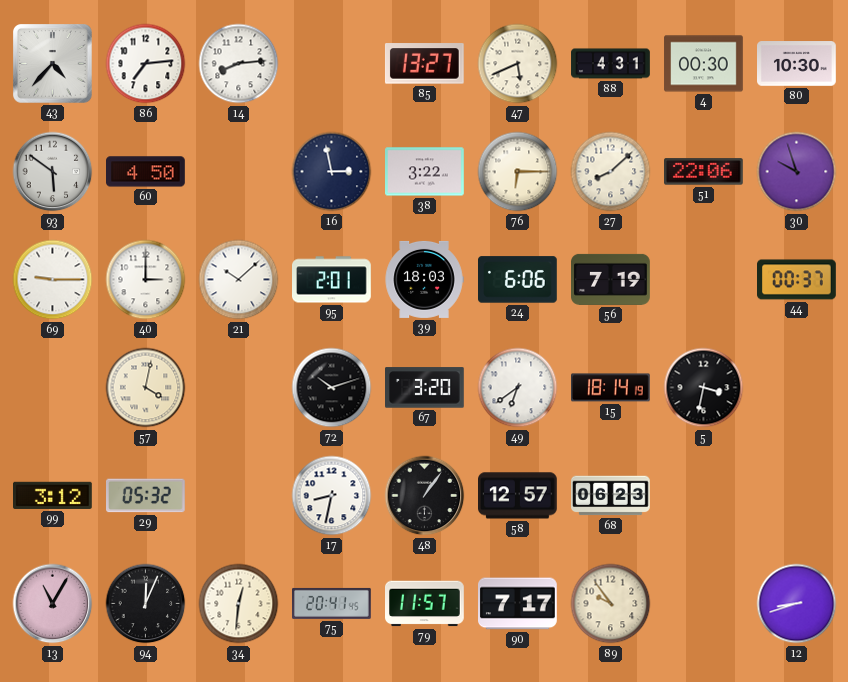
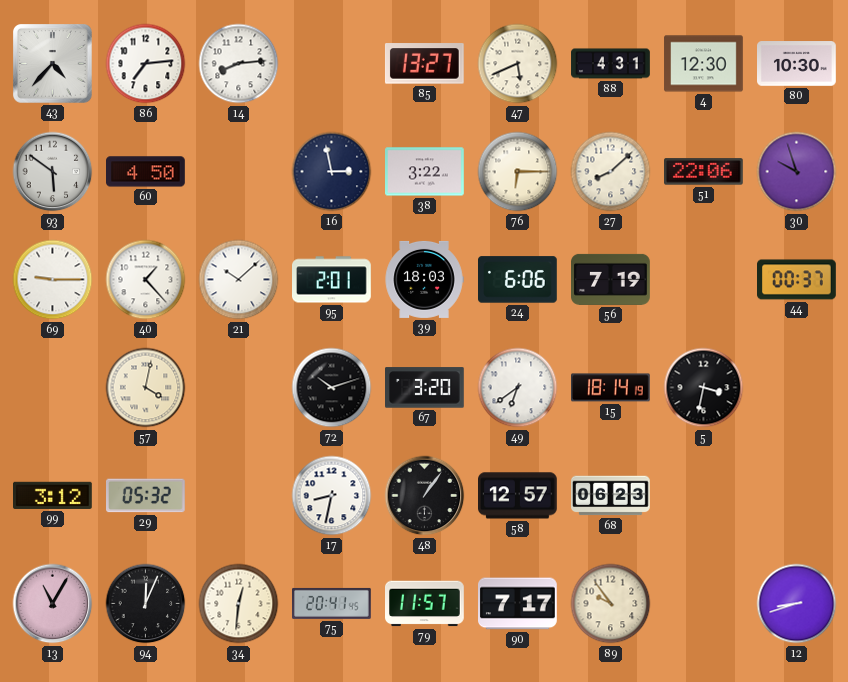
4: 00:30 -> 12:30
40: 3:00 -> 1:23
